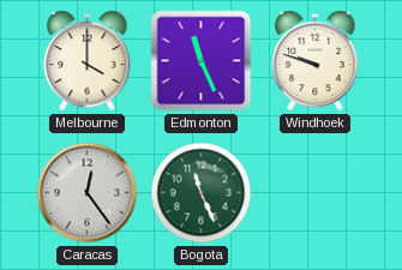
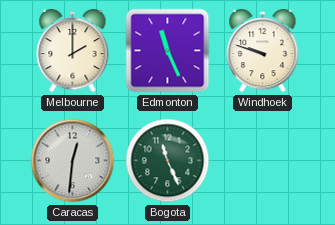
Melbourne: 4:00 -> 2:00
Caracas: 12:24 -> 12:31
